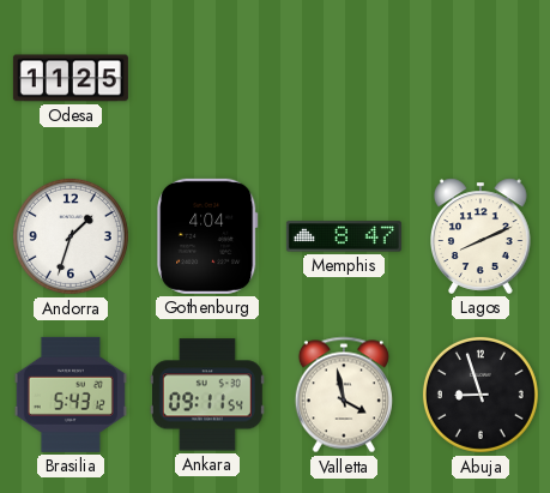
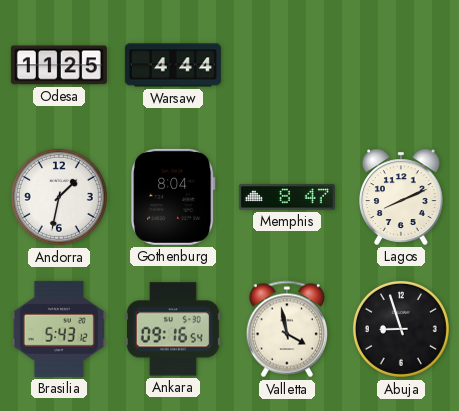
Warsaw: none -> 4:44
Andorra: 1:33 -> 1:32
Gothenburg: 4:04 -> 8:04
Ankara: 09:11 -> 09:16
